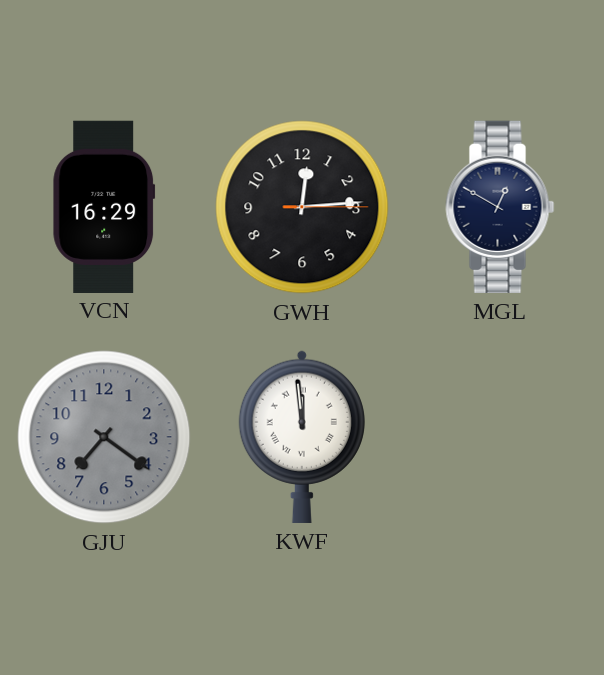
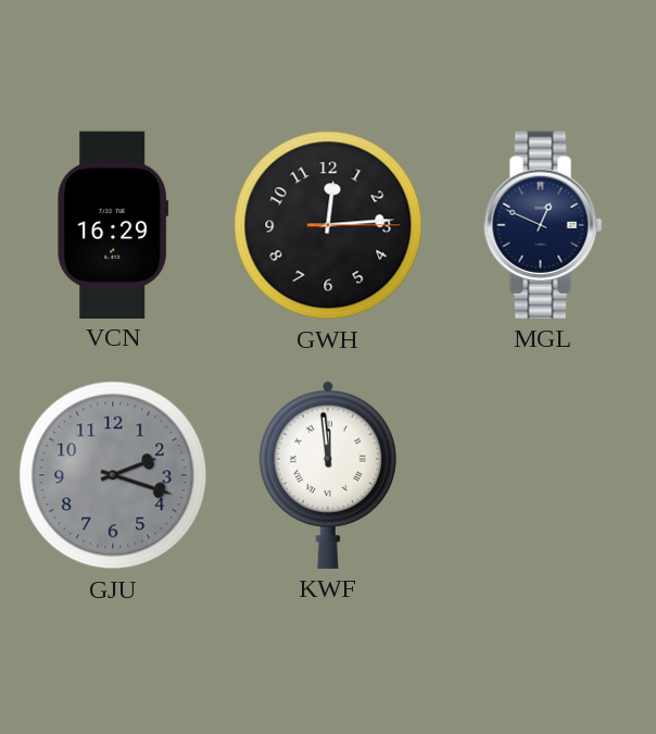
MGL: 12:50 -> 12:49
GJU: 7:21 -> 2:18
